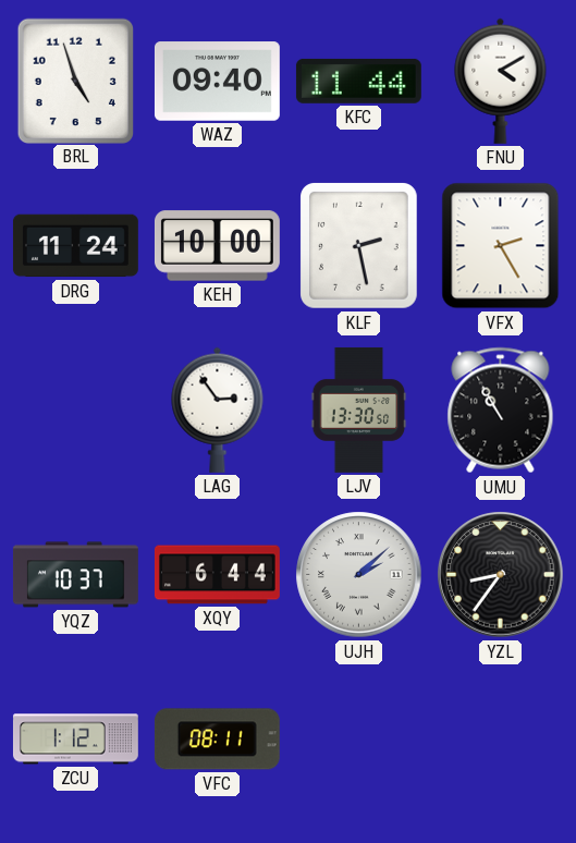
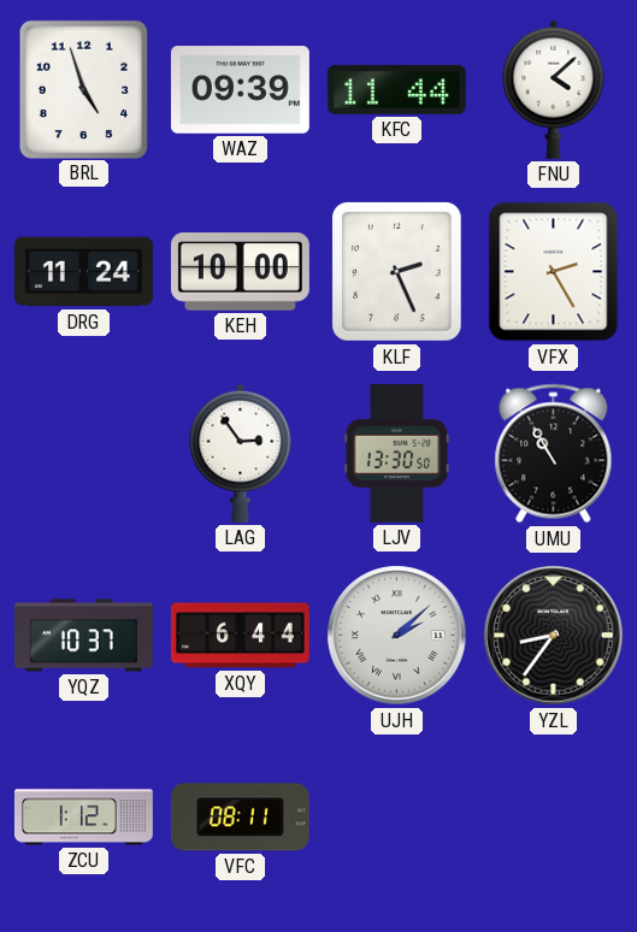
WAZ: 09:40 -> 09:39
FNU: 4:10 -> 4:08
KLF: 2:28 -> 2:26
